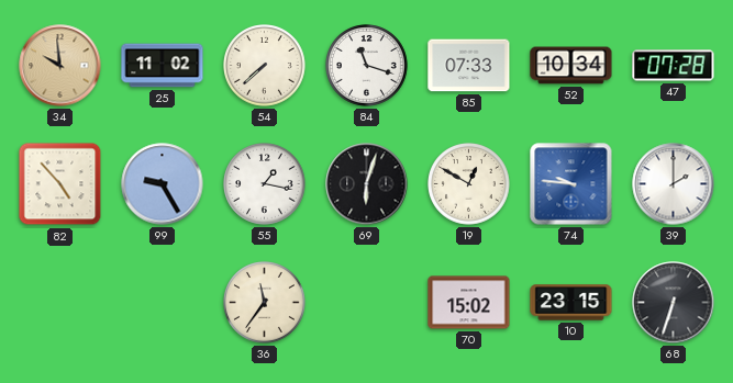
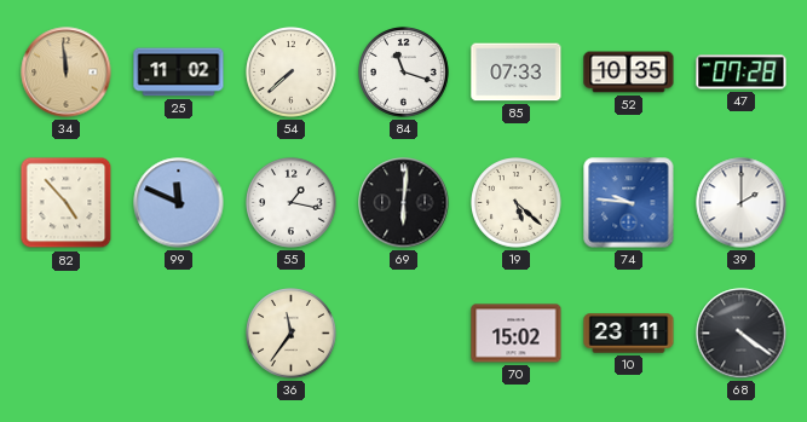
34: 9:59 -> 11:59
52: 10:34 -> 10:35
99: 9:25 -> 11:49
69: 6:03 -> 6:01
19: 12:50 -> 5:22
10: 23:15 -> 23:11
68: 6:33 -> 4:21
